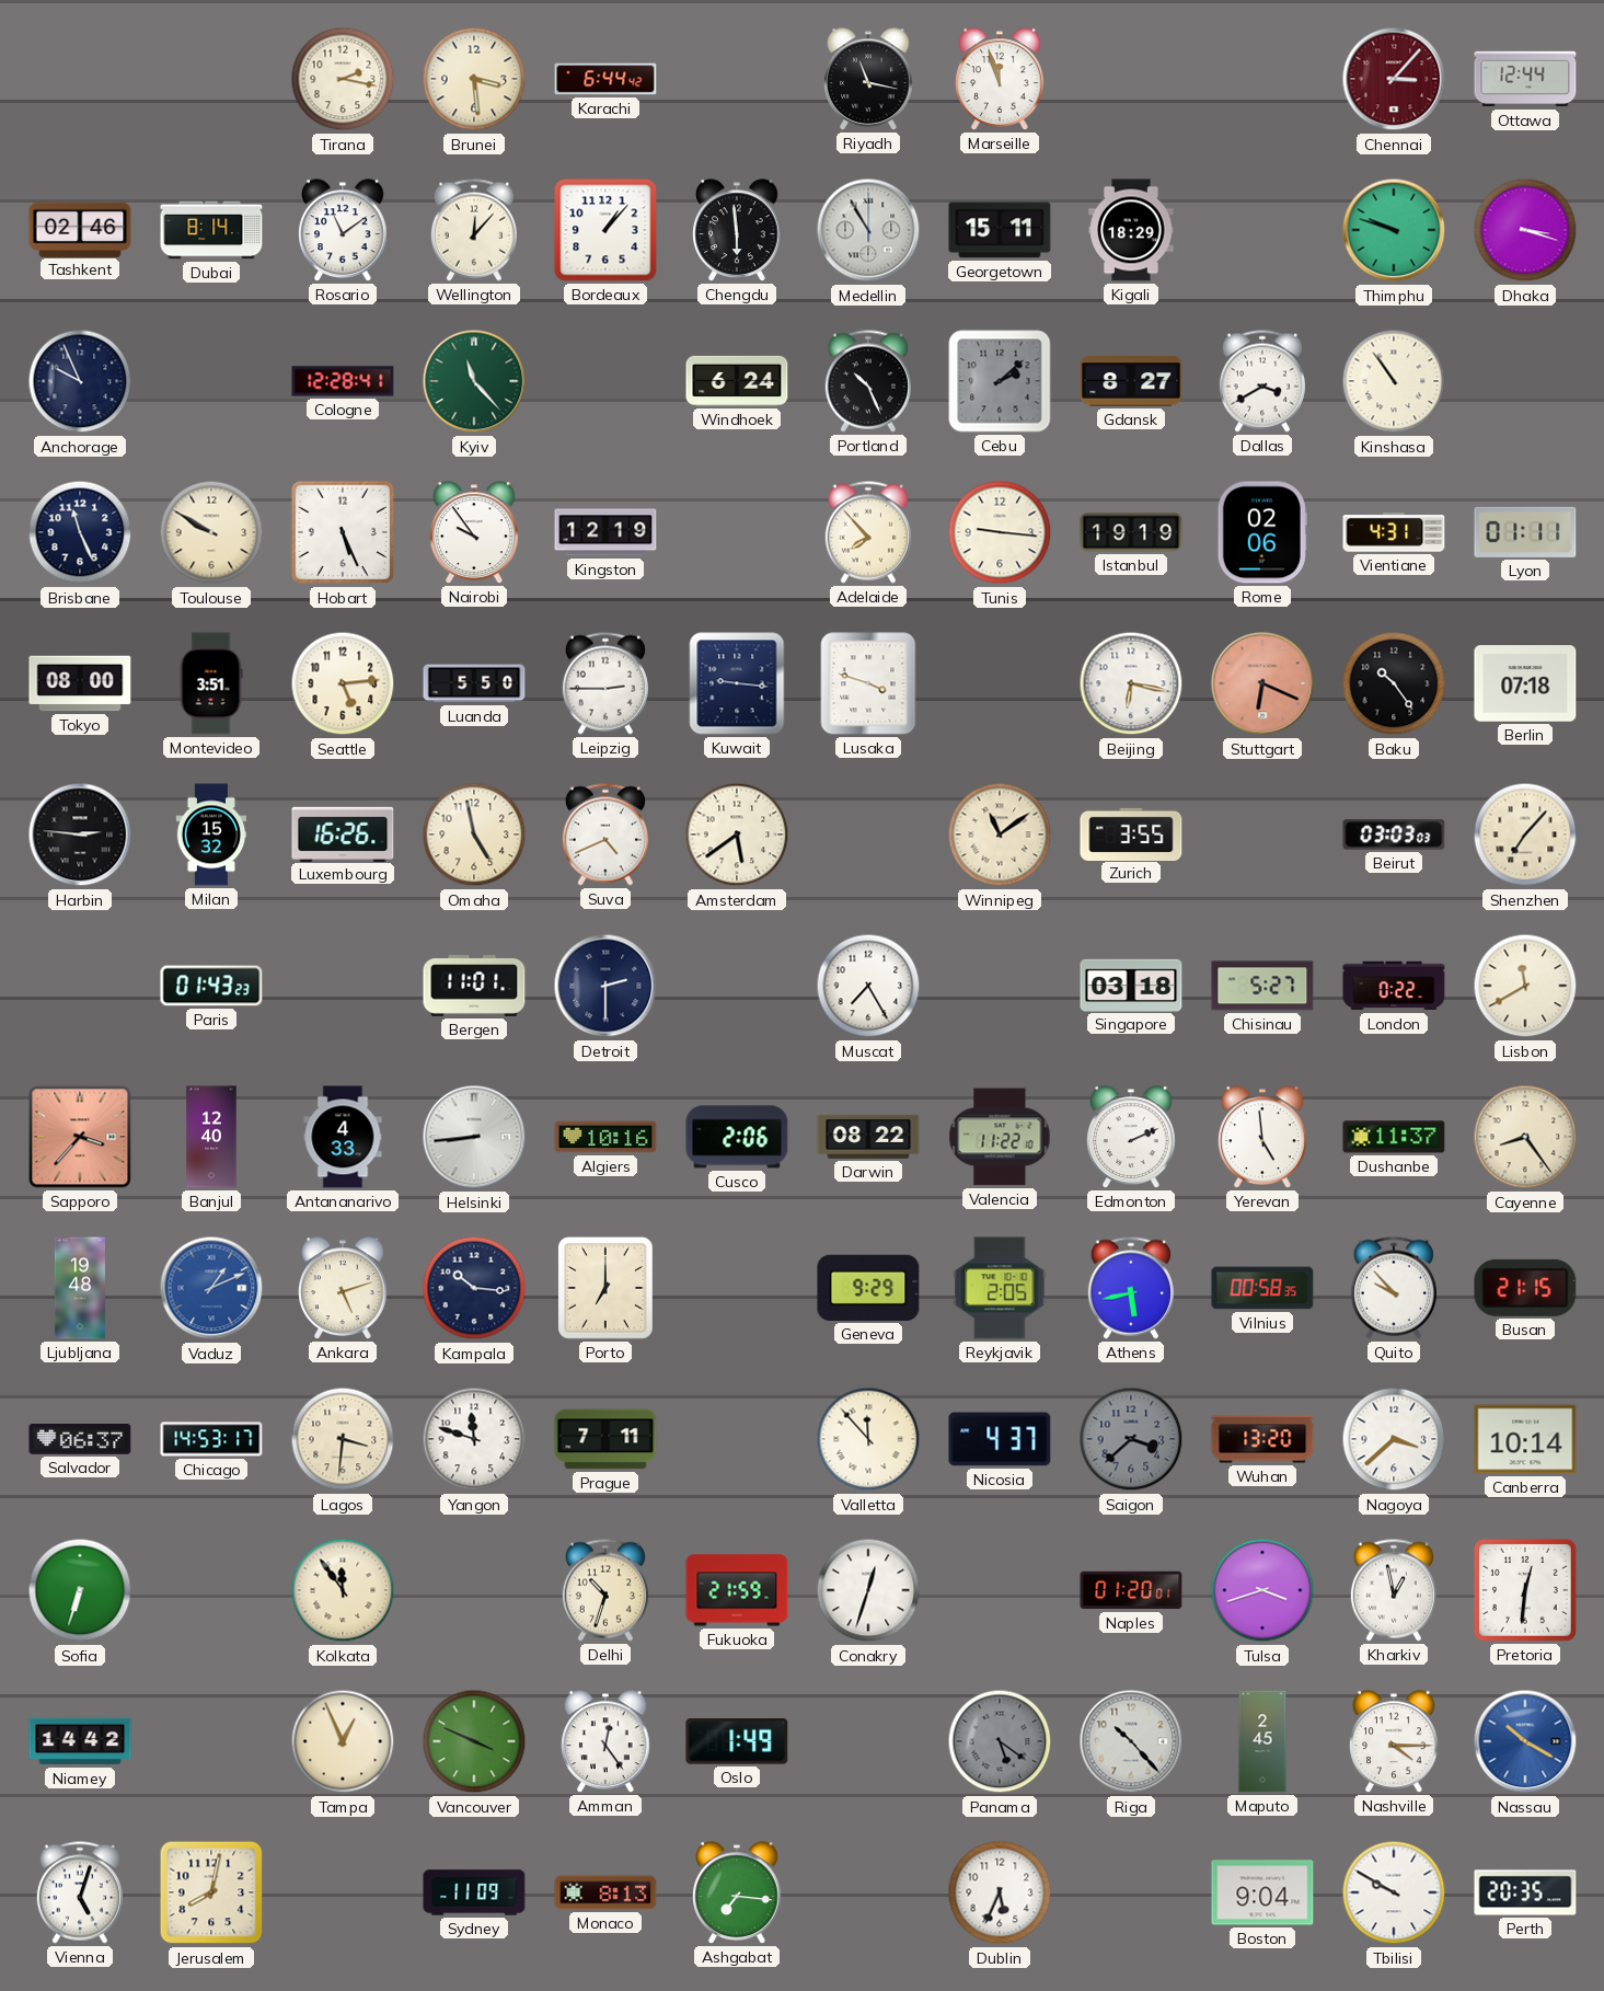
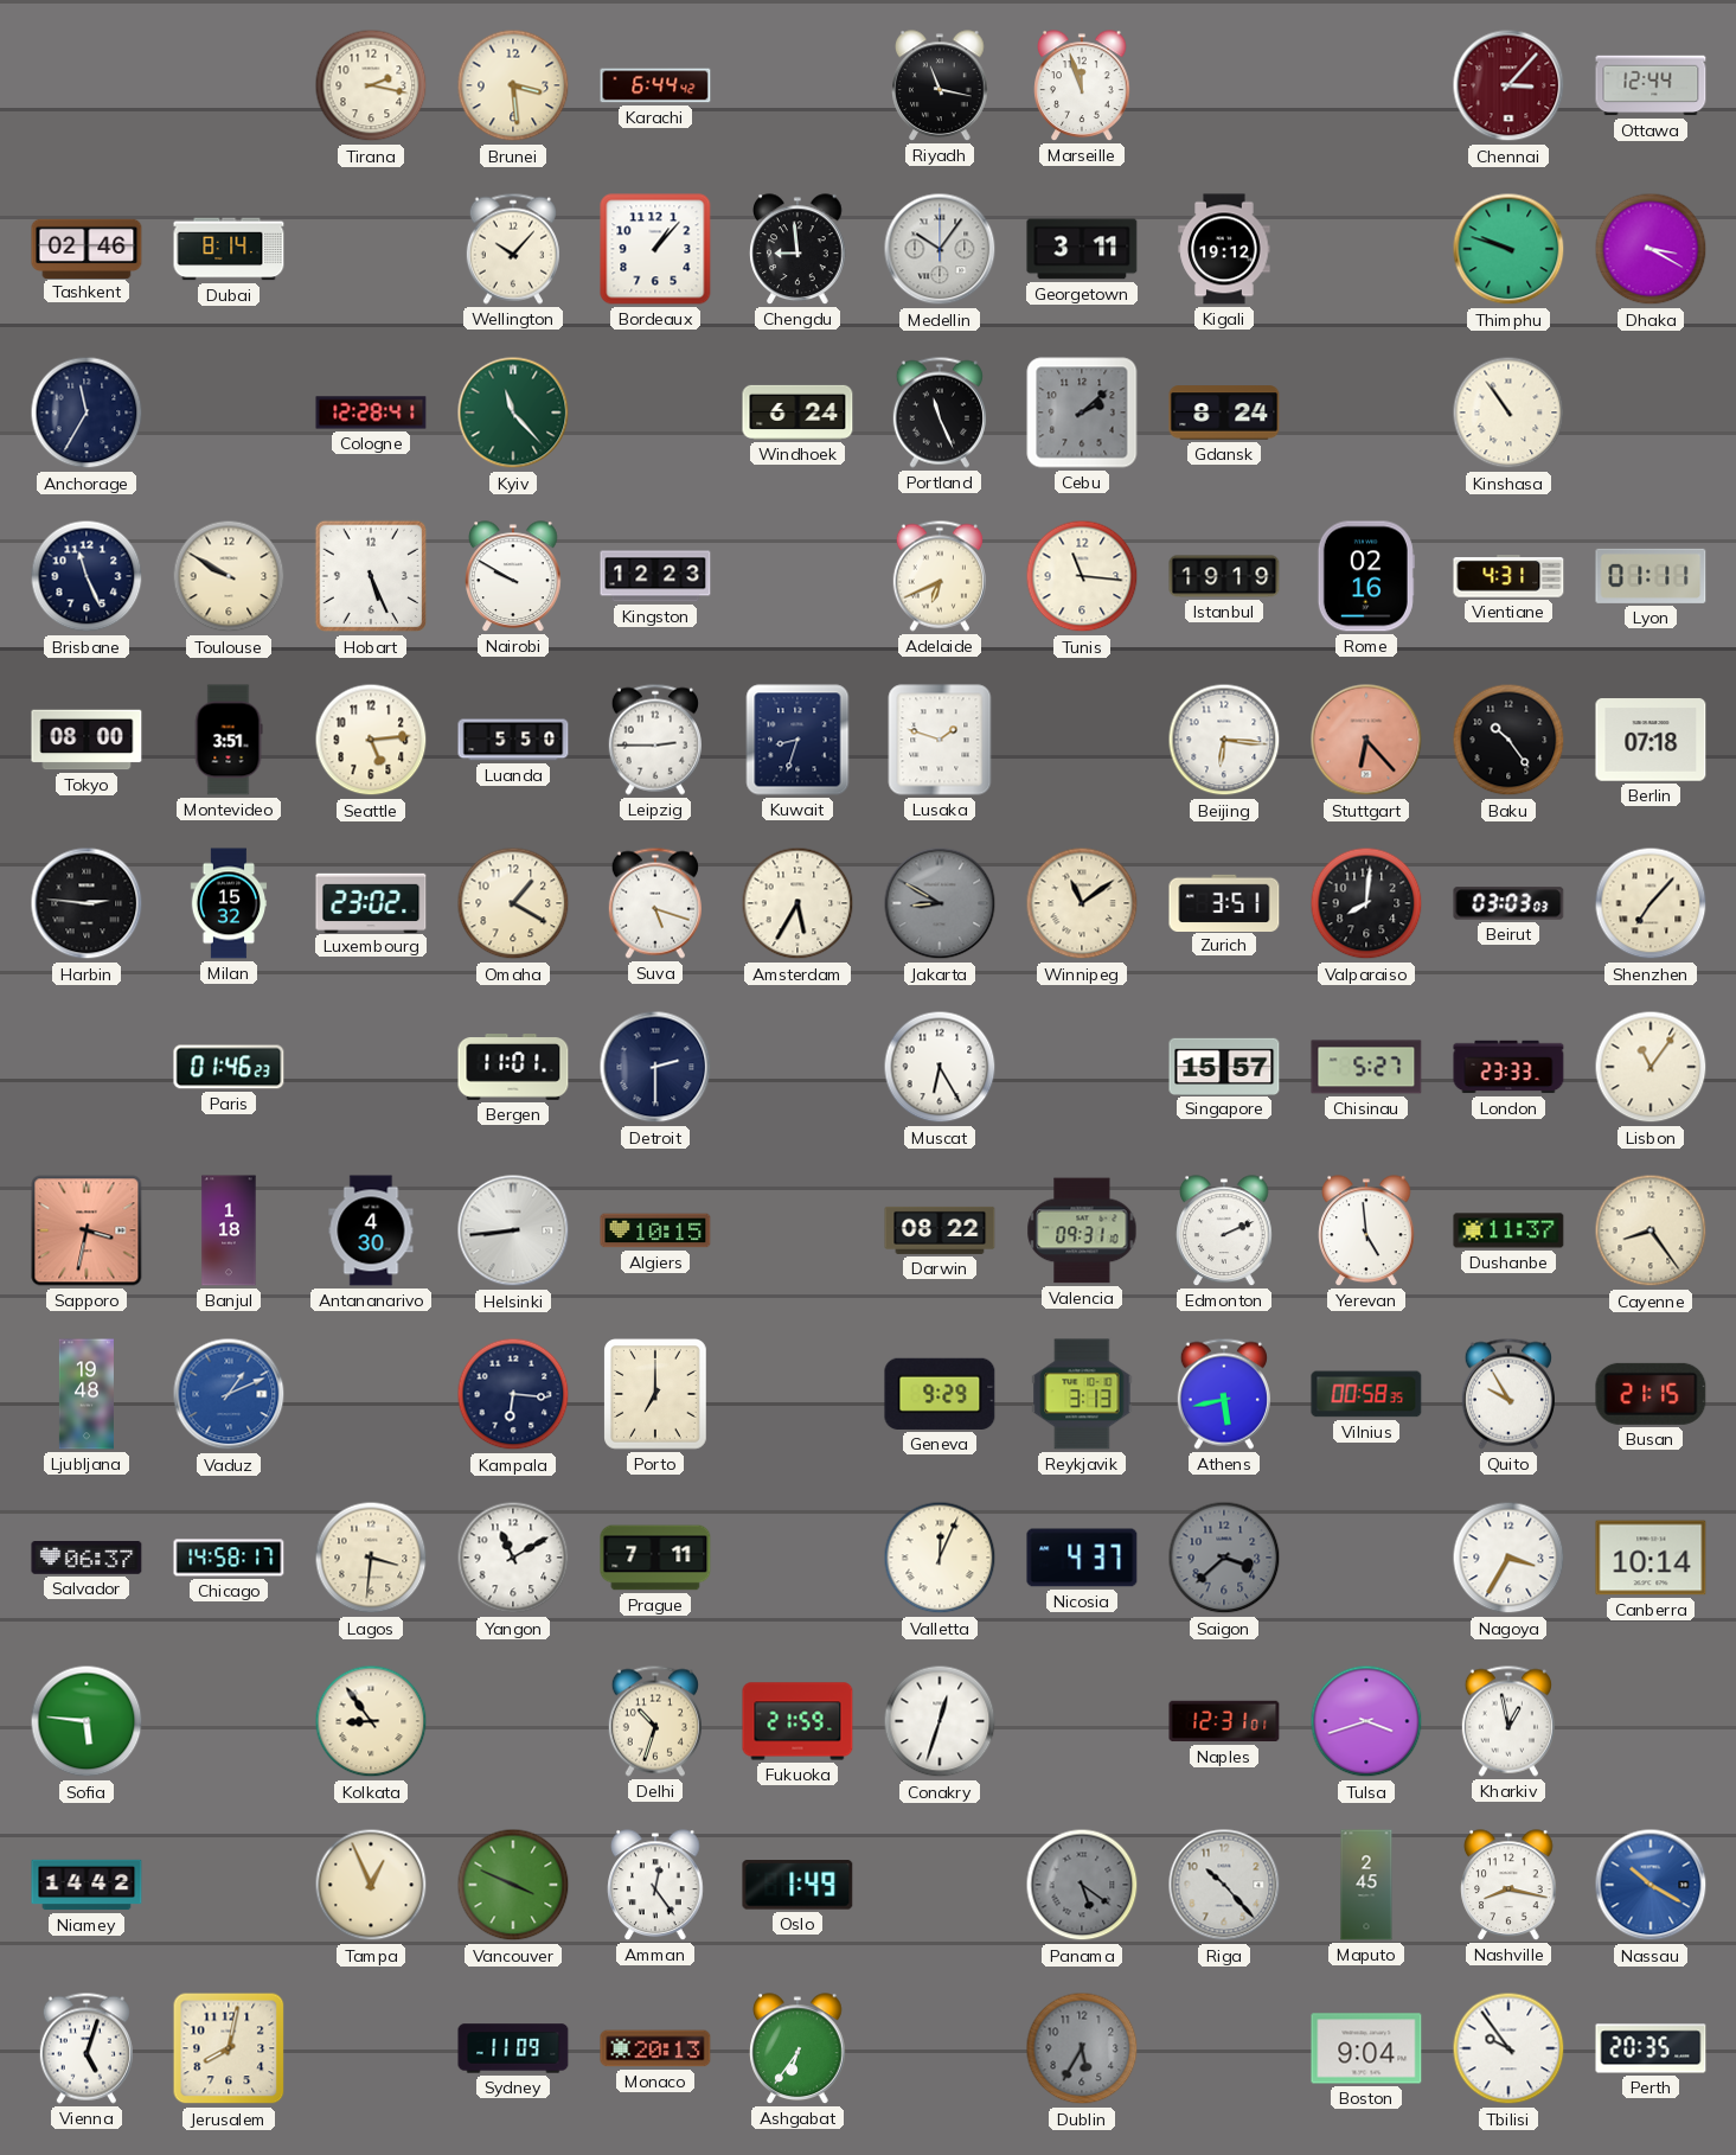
Rosario: 11:09 -> none
Wellington: 12:07 -> 10:07
Chengdu: 5:59 -> 8:59
Medellin: 10:55 -> 10:06
Georgetown: 15:11 -> 3:11
Kigali: 18:29 -> 19:12
Dhaka: 3:18 -> 3:20
Anchorage: 9:56 -> 11:35
Portland: 10:26 -> 11:26
Gdansk: 8:27 -> 8:24
Dallas: 3:40 -> none
Nairobi: 9:54 -> 9:50
Kingston: 12:19 -> 12:23
Adelaide: 7:53 -> 6:41
Tunis: 9:16 -> 11:16
Rome: 02:06 -> 02:16
Kuwait: 9:16 -> 8:33
Lusaka: 3:48 -> 1:48
Beijing: 6:17 -> 6:16
Stuttgart: 6:19 -> 6:23
Luxembourg: 16:26 -> 23:02
Omaha: 4:58 -> 1:20
Suva: 4:41 -> 5:18
Amsterdam: 5:39 -> 5:35
Jakarta: none -> 8:50
Zurich: 3:55 -> 3:51
Valparaiso: none -> 8:01
Paris: 01:43 -> 01:46
Muscat: 7:25 -> 6:25
Singapore: 03:18 -> 15:57
London: 0:22 -> 23:33
Lisbon: 11:40 -> 11:06
Sapporo: 3:37 -> 3:32
Banjul: 12:40 -> 1:18
Antananarivo: 4:33 -> 4:30
Algiers: 10:16 -> 10:15
Cusco: 2:06 -> none
Valencia: 11:22 -> 09:31
Ankara: 5:12 -> none
Kampala: 10:16 -> 6:16
Reykjavik: 2:05 -> 3:13
Quito: 9:53 -> 9:55
Chicago: 14:53 -> 14:58
Yangon: 11:48 -> 11:10
Valletta: 11:53 -> 12:04
Wuhan: 13:20 -> none
Nagoya: 3:38 -> 3:35
Sofia: 6:33 -> 5:46
Kolkata: 11:54 -> 8:54
Naples: 01:20 -> 12:31
Pretoria: 12:31 -> none
Nashville: 4:15 -> 8:17
Monaco: 8:13 -> 20:13
Ashgabat: 7:16 -> 6:36
Dublin: 5:34 -> 5:35
Dublin dial: white -> grey
Tbilisi: 9:50 -> 9:54
